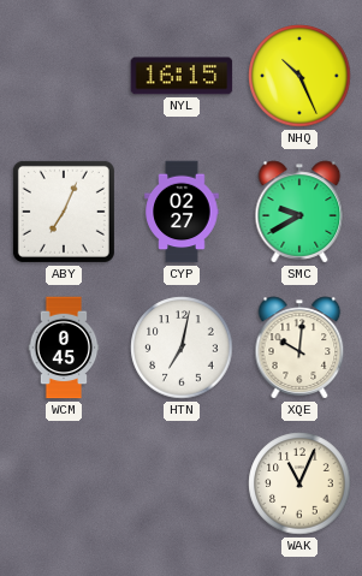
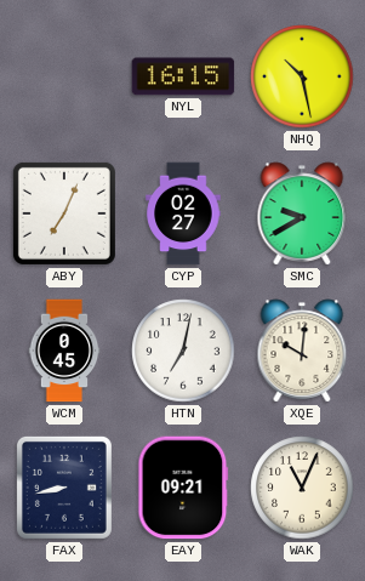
NHQ: 10:26 -> 10:28
FAX: none -> 8:43
EAY: none -> 09:21
